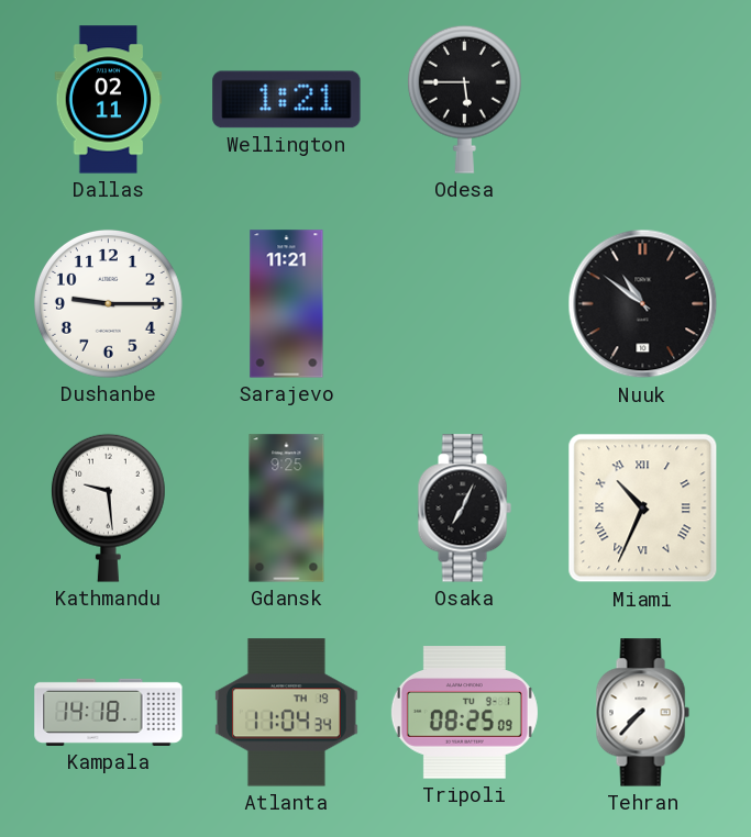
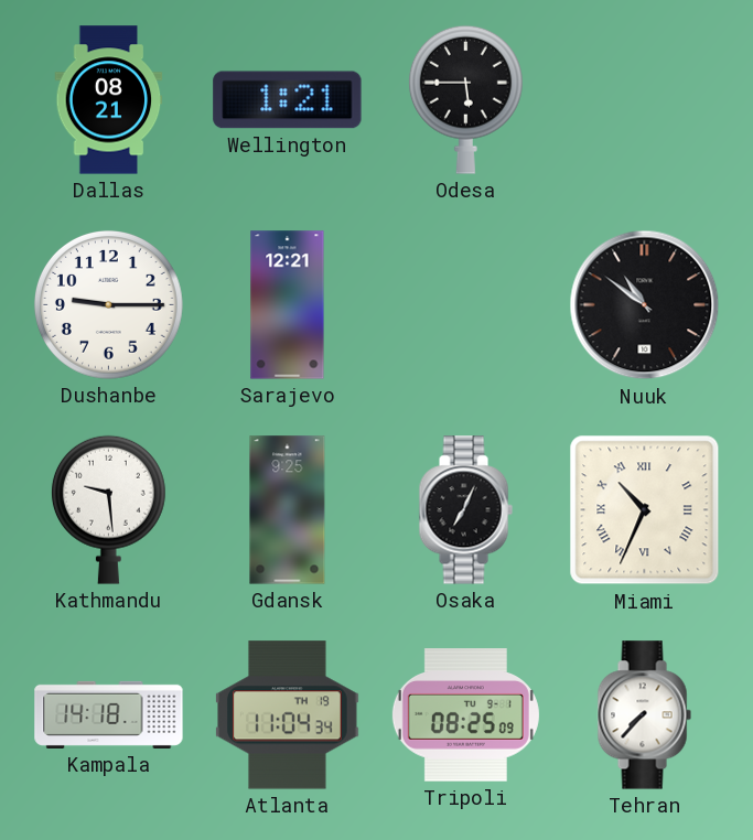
Dallas: 02:11 -> 08:21
Sarajevo: 11:21 -> 12:21
